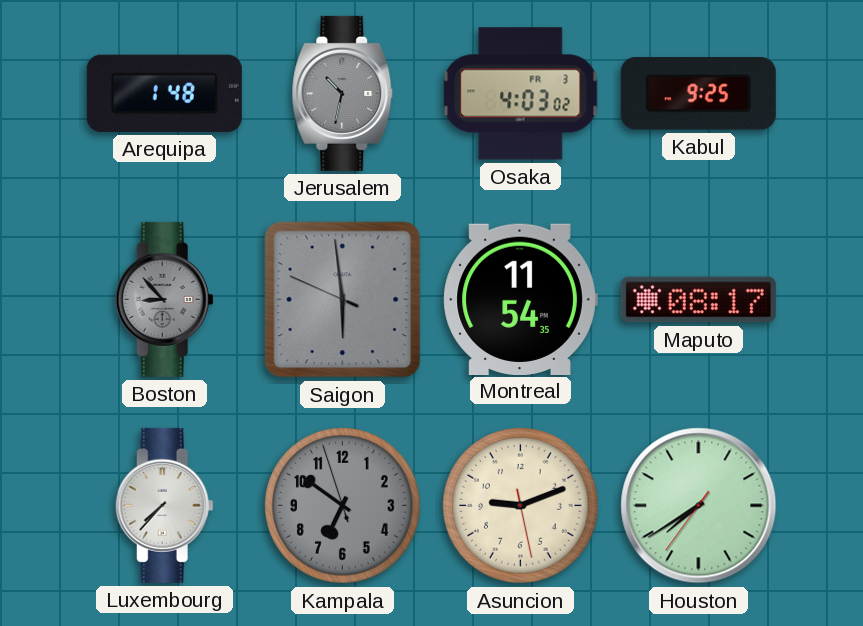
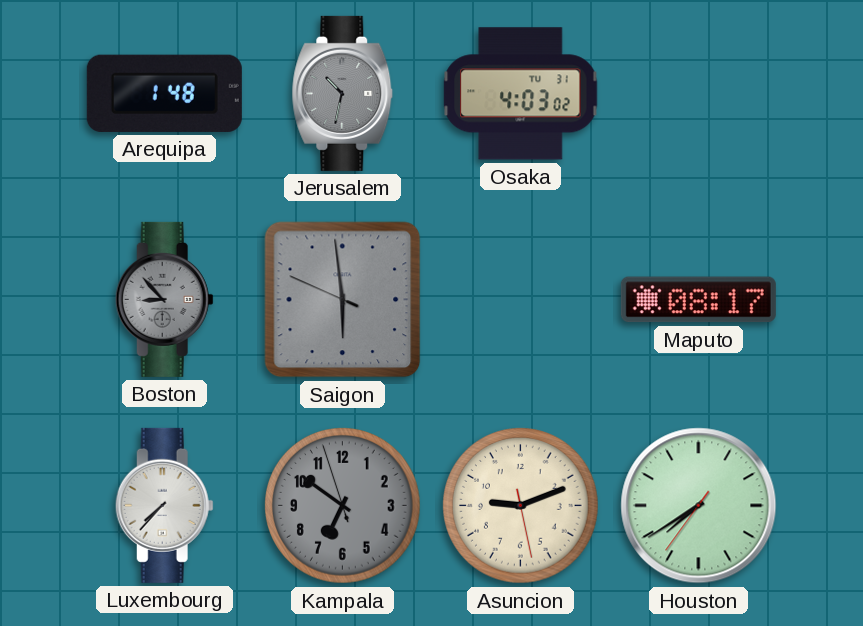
Osaka date: FR 3 -> TU 31
Kabul: 9:25 -> none
Montreal: 11:54 -> none
